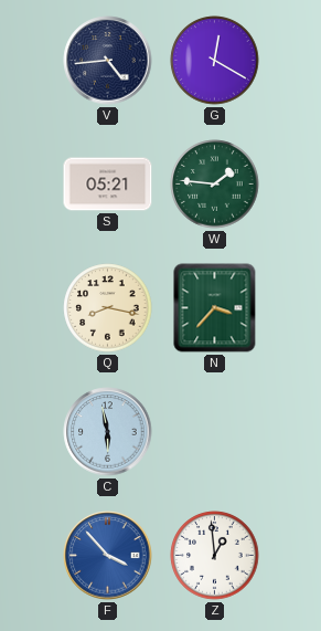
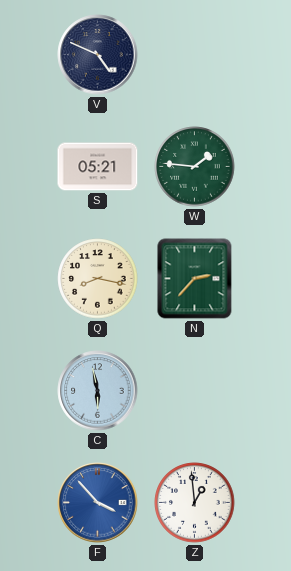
V: 4:44 -> 4:49
G: 12:20 -> none
N: 3:37 -> 2:37
